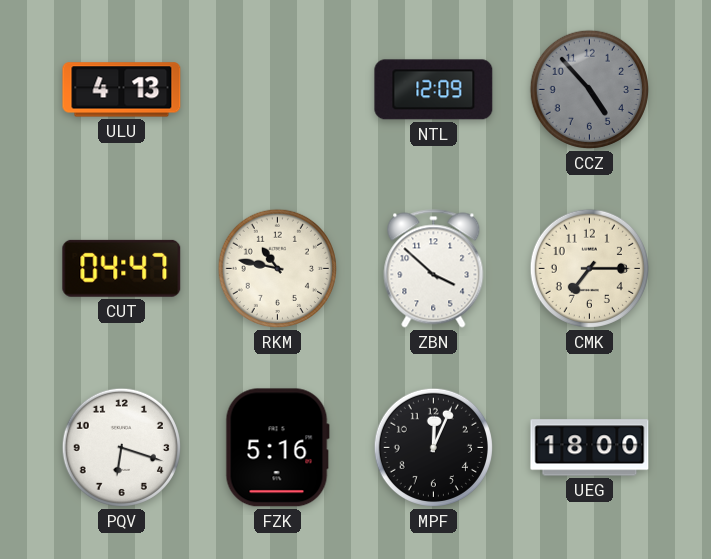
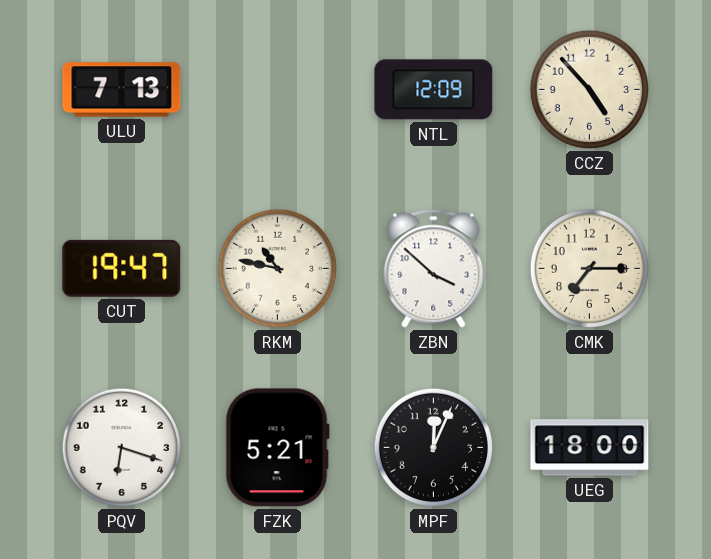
ULU: 4:13 -> 7:13
CCZ dial: grey -> cream
CUT: 04:47 -> 19:47
FZK: 5:16 -> 5:21
